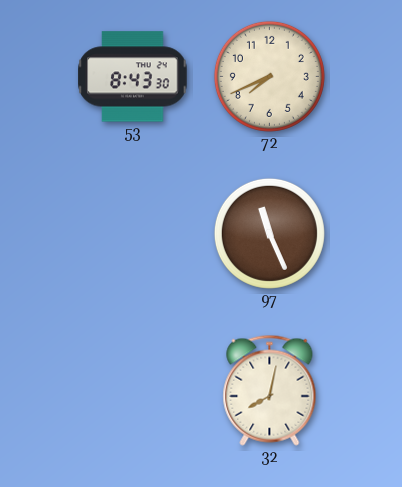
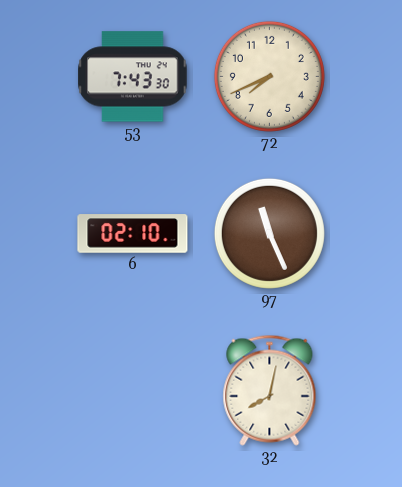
53: 8:43 -> 7:43
6: none -> 02:10
